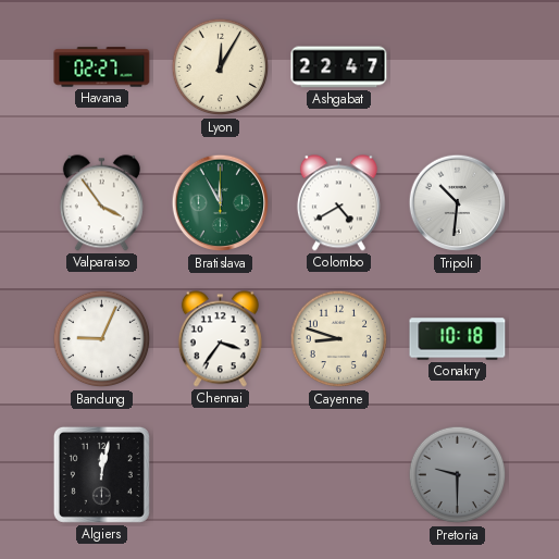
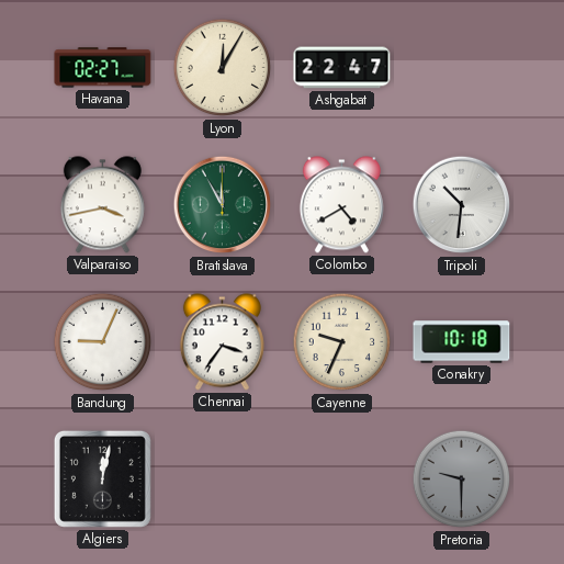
Valparaiso: 3:54 -> 3:43
Cayenne: 8:48 -> 9:34
